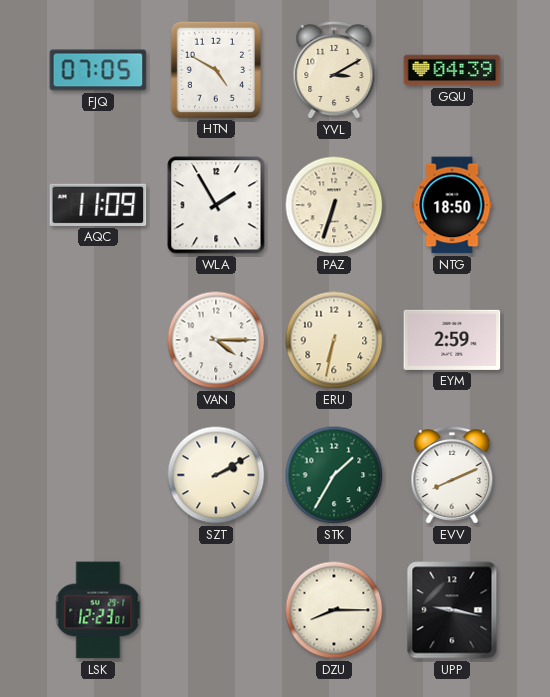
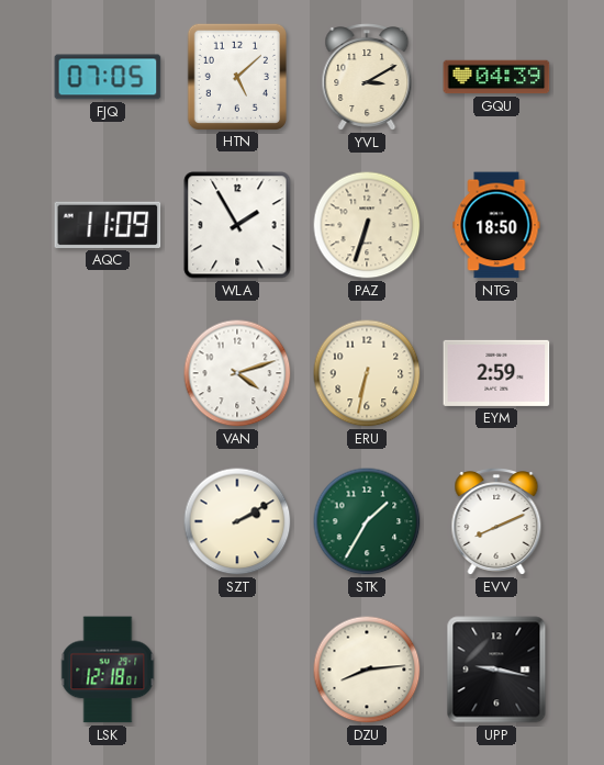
HTN: 4:50 -> 5:08
VAN: 4:15 -> 4:12
LSK: 12:23 -> 12:18
DZU: 8:15 -> 8:14
